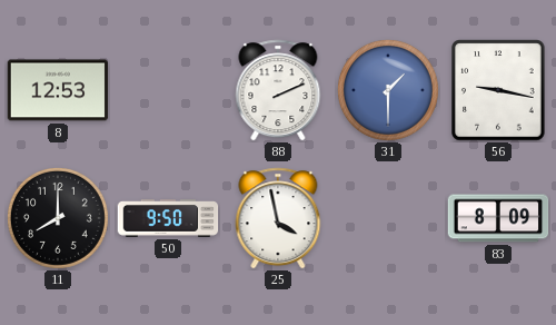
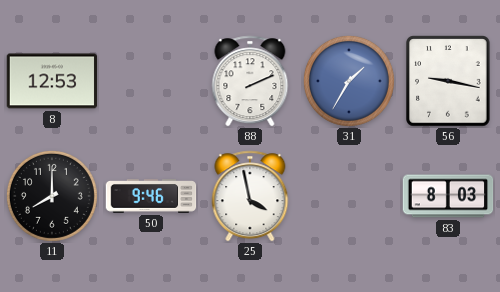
31: 1:30 -> 1:35
50: 9:50 -> 9:46
83: 8:09 -> 8:03
